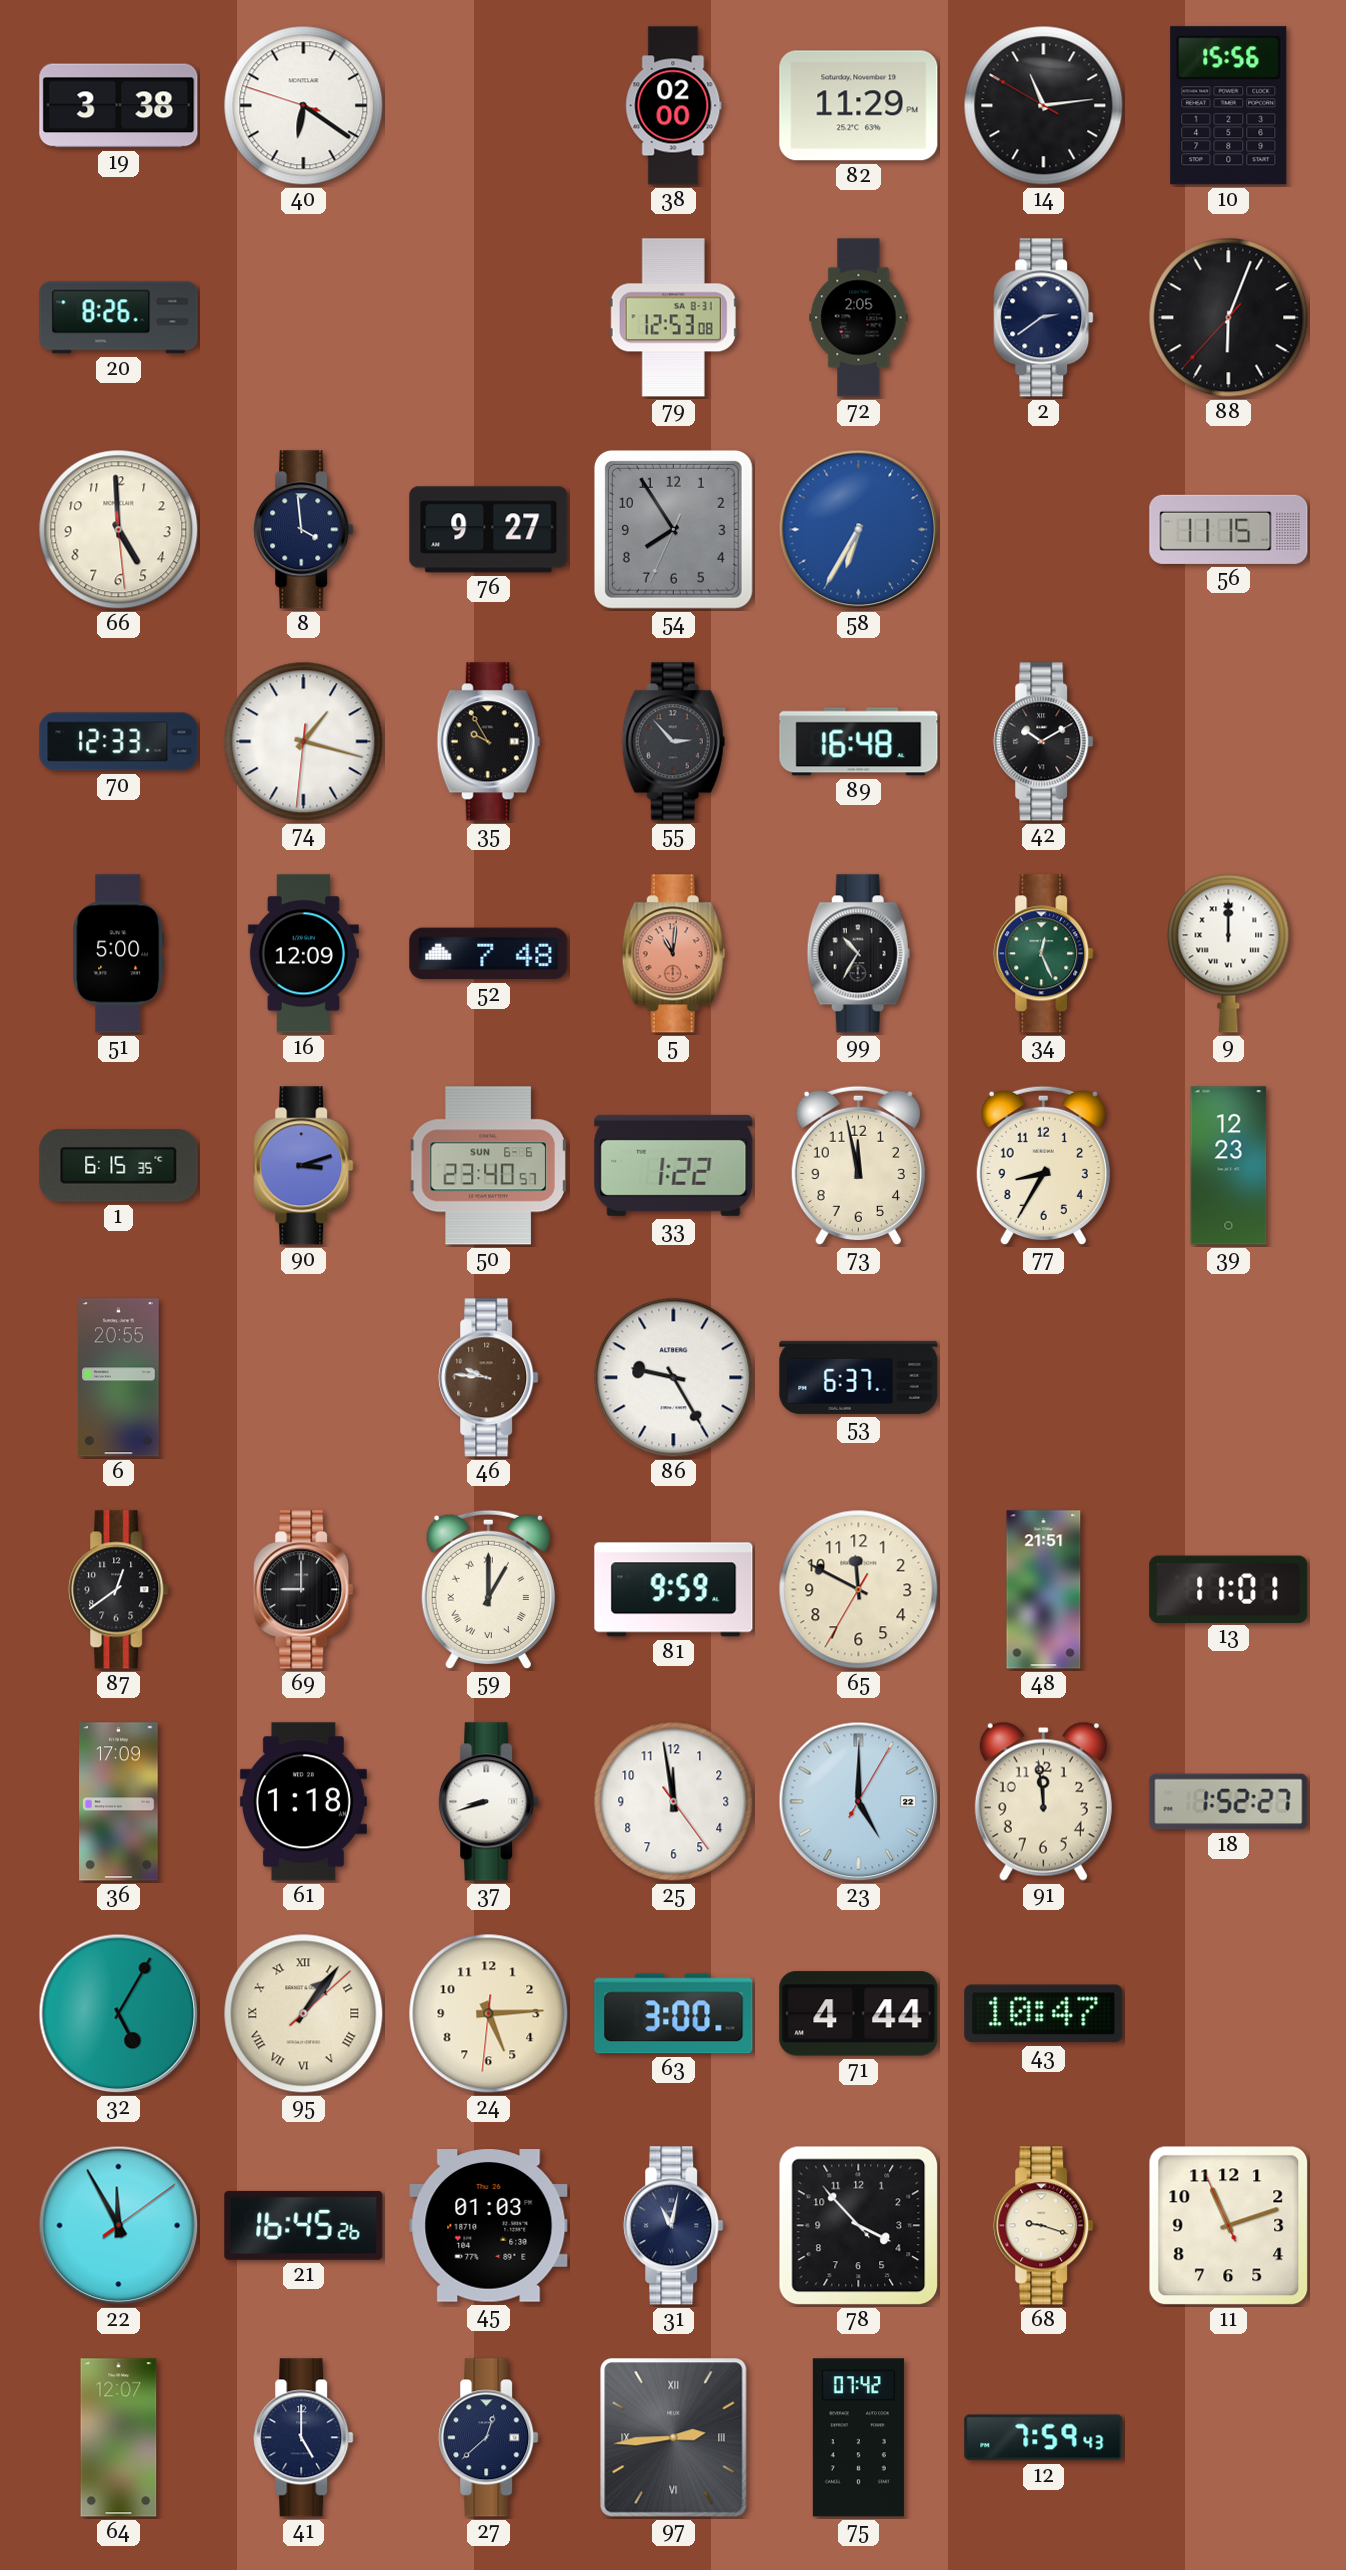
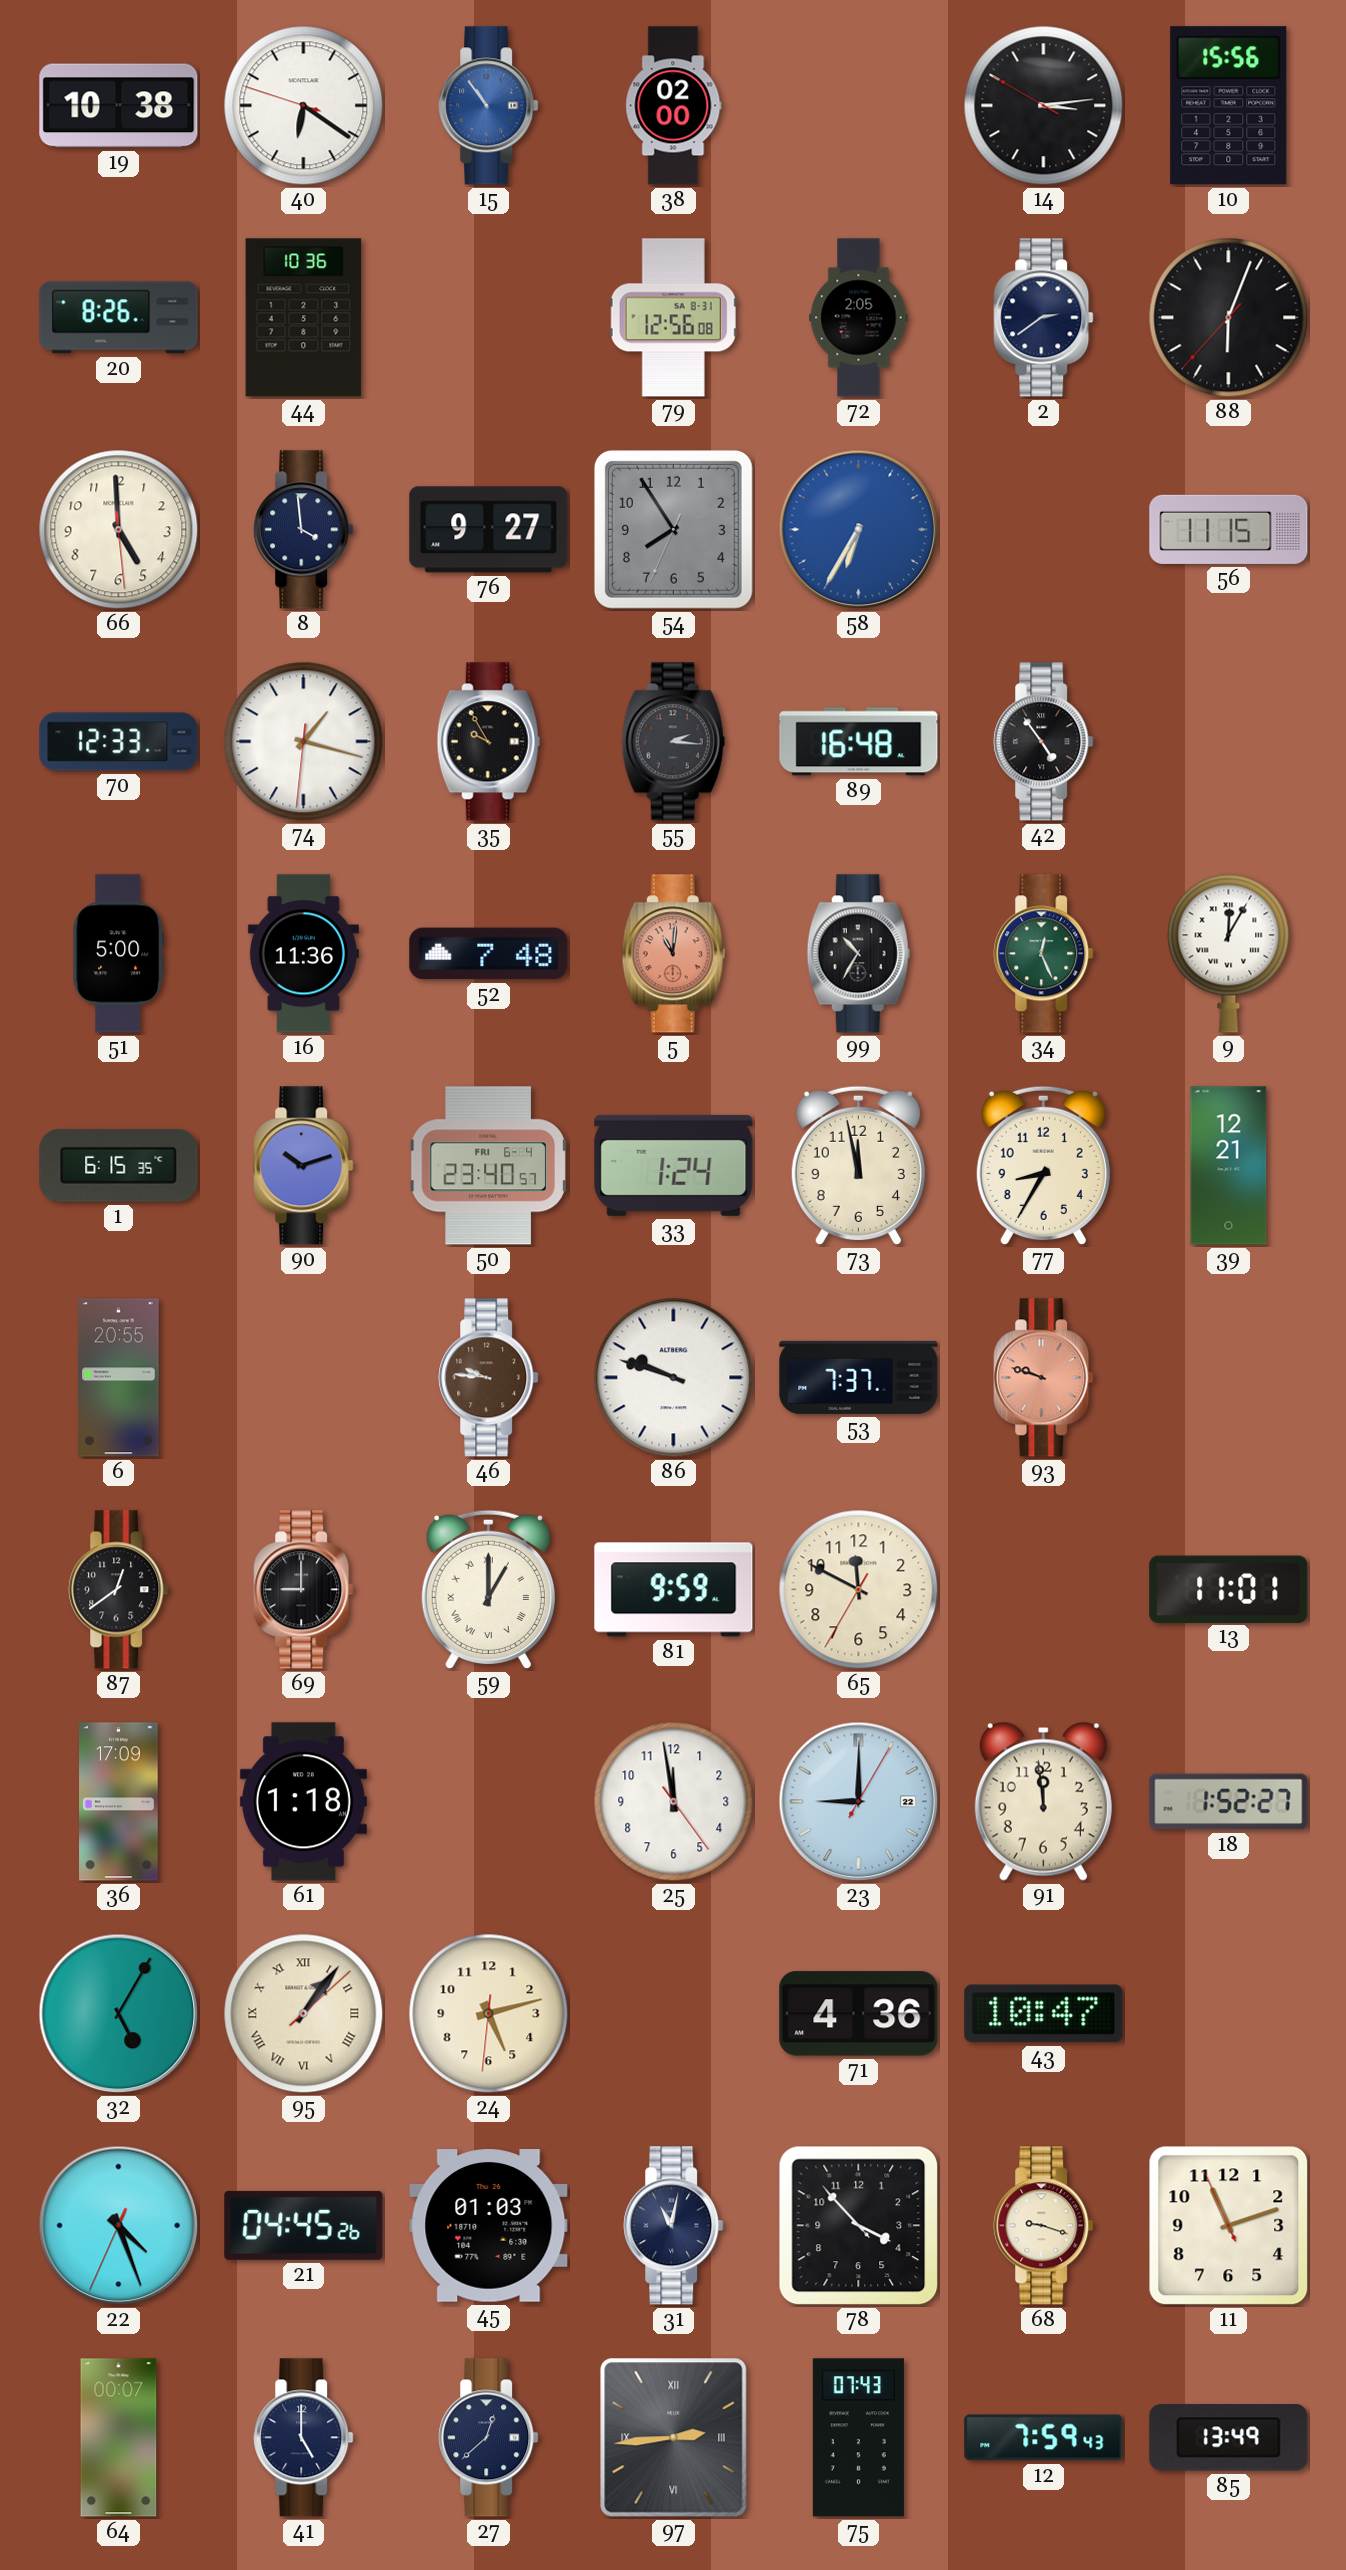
19: 3:38 -> 10:38
15: none -> 10:54
82: 11:29 -> none
14: 11:13 -> 3:13
44: none -> 10:36
79: 12:53 -> 12:56
55: 2:53 -> 2:16
42: 10:10 -> 4:54
16: 12:09 -> 11:36
9: 12:00 -> 12:05
90: 3:12 -> 10:12
50 date: SUN 6-6 -> FRI 6-4
33: 1:22 -> 1:24
39: 12:23 -> 12:21
86: 9:25 -> 9:48
53: 6:37 -> 7:37
93: none -> 9:48
48: 21:51 -> none
37: 8:42 -> none
23: 5:00 -> 9:00
24: 5:14 -> 5:12
63: 3:00 -> none
71: 4:44 -> 4:36
22: 11:55 -> 4:26
21: 16:45 -> 04:45
64: 12:07 -> 00:07
75: 07:42 -> 07:43
85: none -> 13:49
